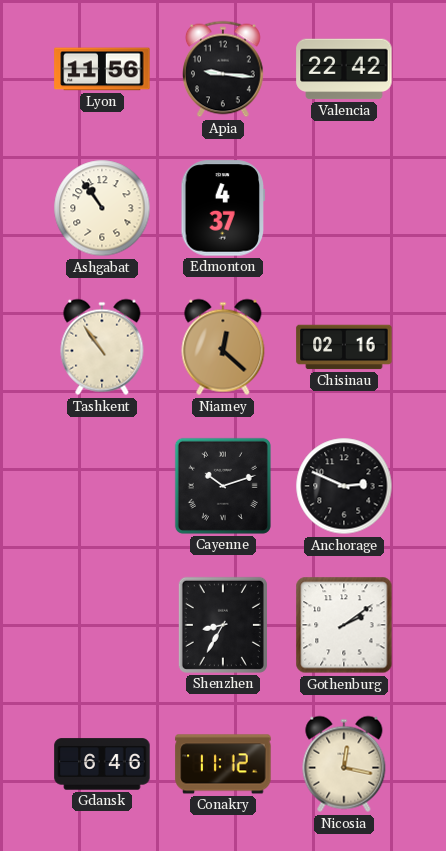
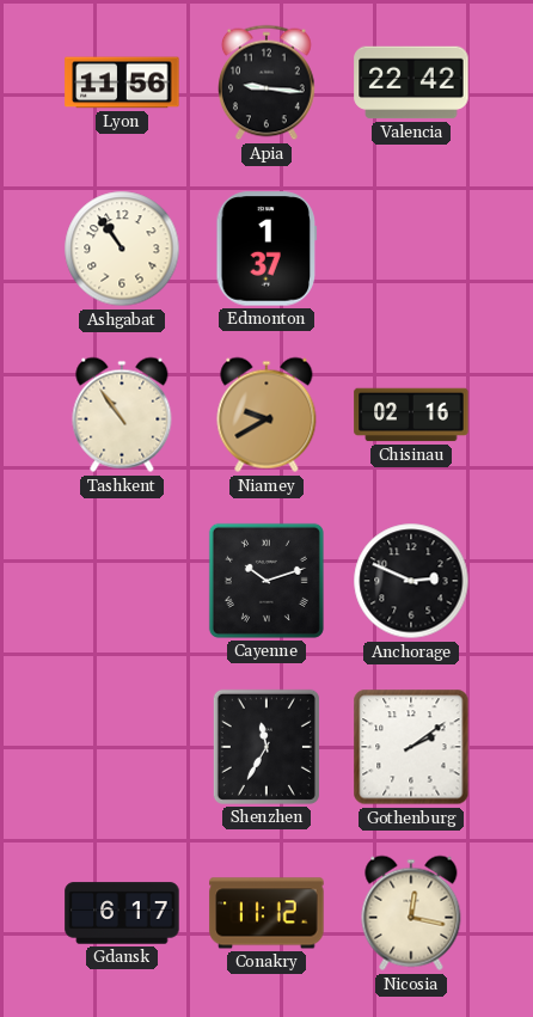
Edmonton: 4:37 -> 1:37
Niamey: 12:22 -> 9:40
Shenzhen: 8:35 -> 11:35
Gdansk: 6:46 -> 6:17
